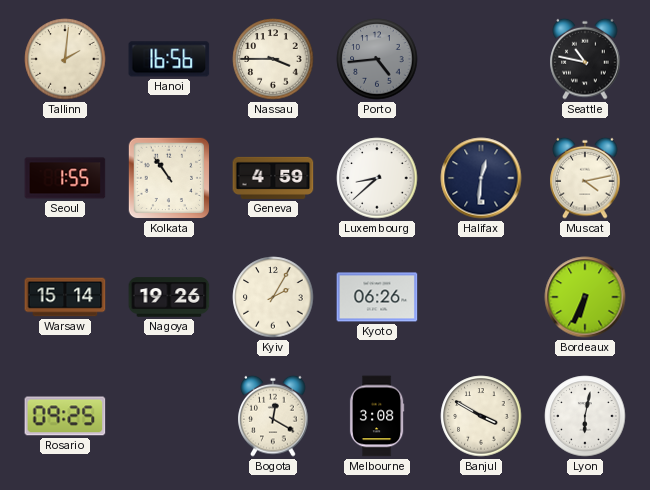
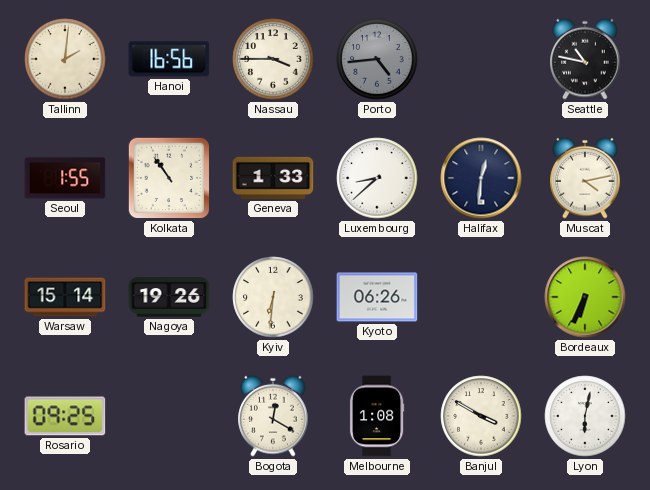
Geneva: 4:59 -> 1:33
Kyiv: 2:05 -> 6:31
Melbourne: 3:08 -> 1:08
